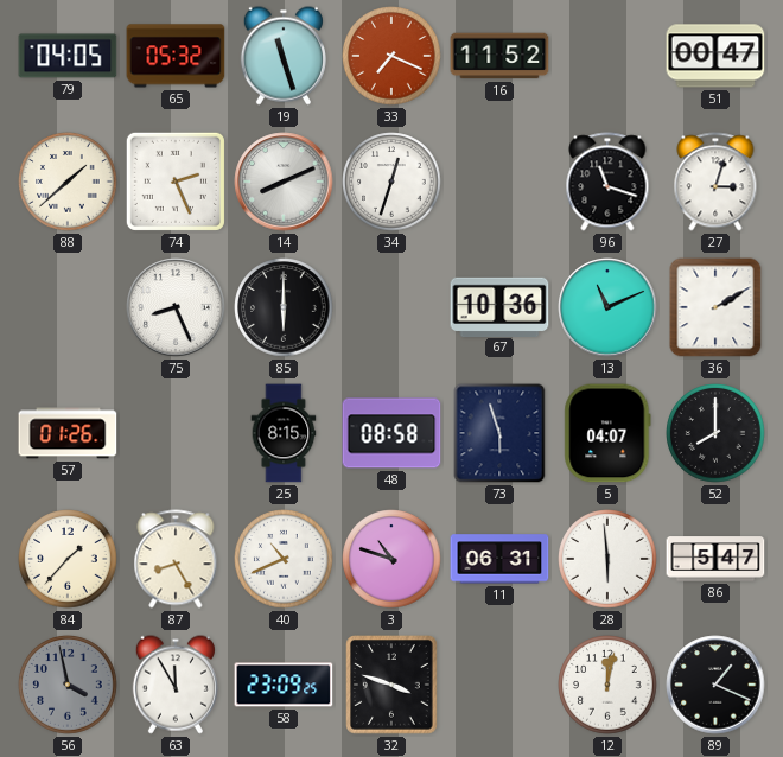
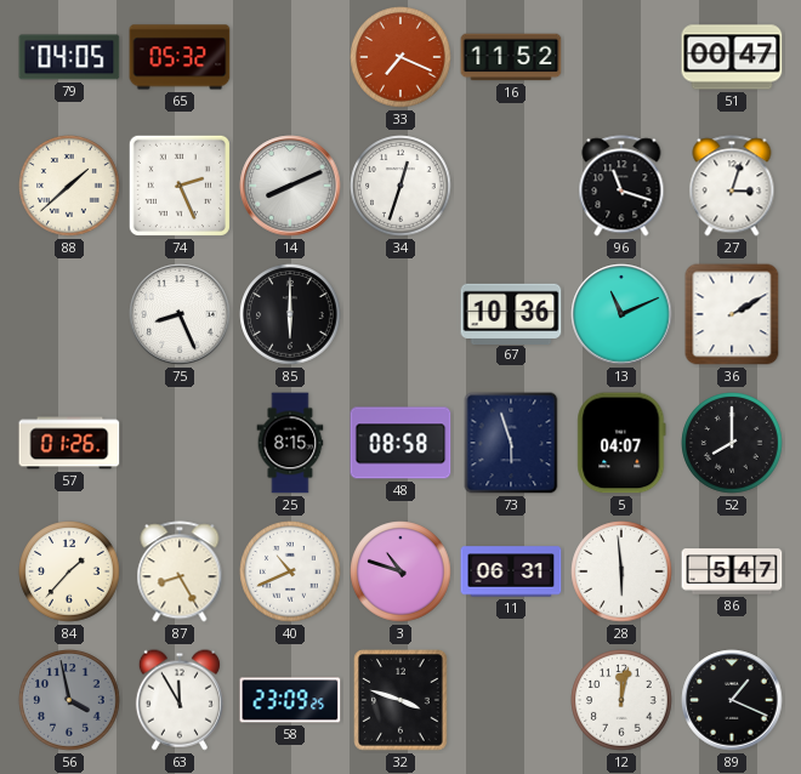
19: 11:27 -> none
